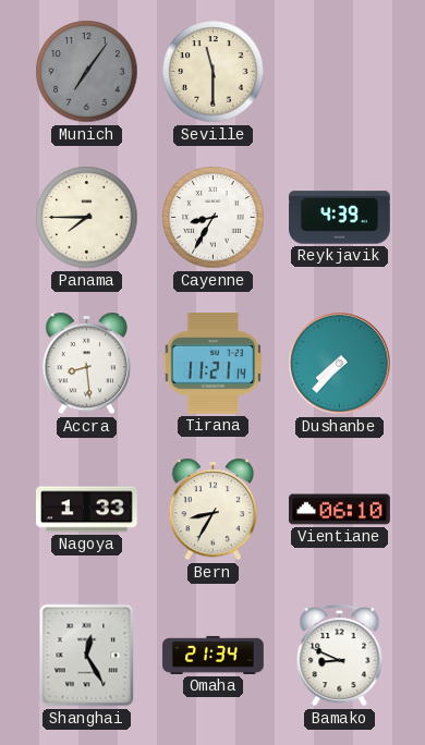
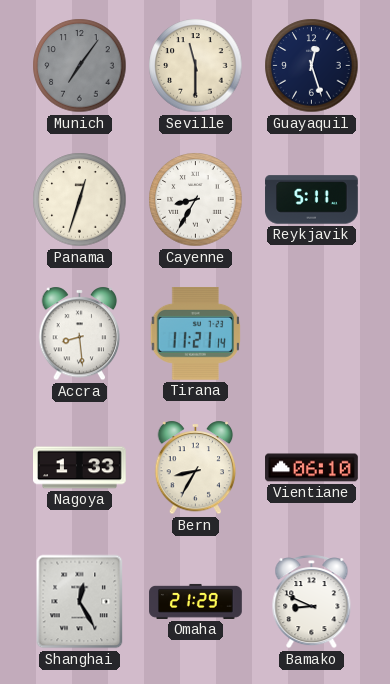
Guayaquil: none -> 12:27
Panama: 7:45 -> 12:33
Reykjavik: 4:39 -> 5:11
Dushanbe: 7:37 -> none
Omaha: 21:34 -> 21:29
